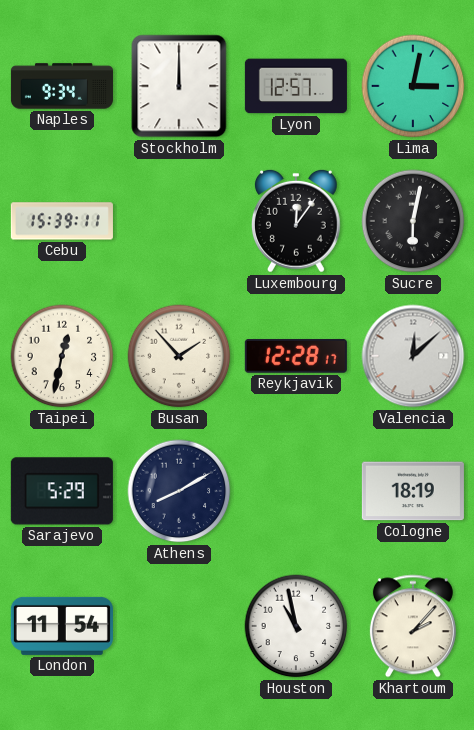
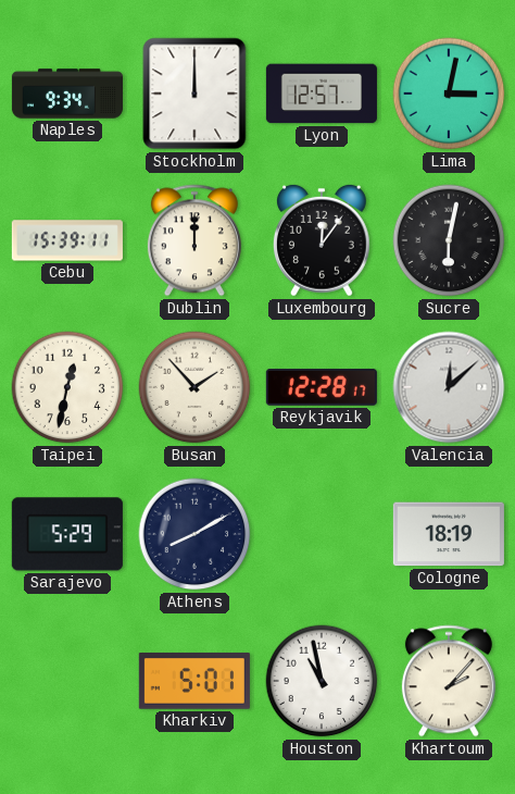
Dublin: none -> 12:00
London: 11:54 -> none
Kharkiv: none -> 5:01
